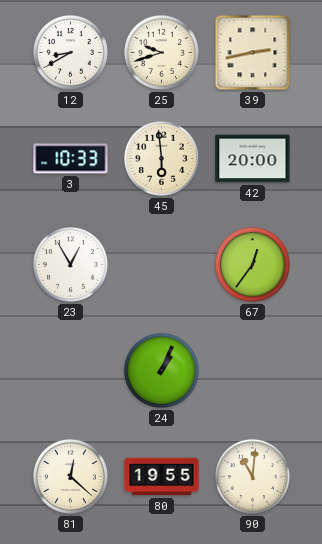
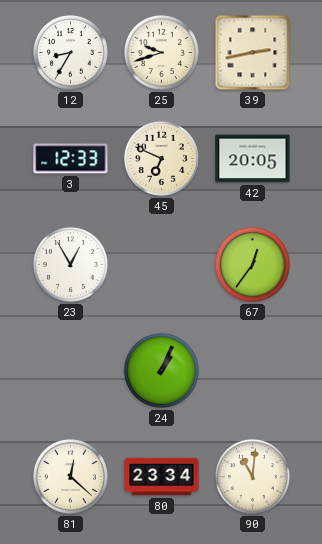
12: 8:40 -> 8:35
3: 10:33 -> 12:33
45: 5:59 -> 6:49
42: 20:00 -> 20:05
80: 19:55 -> 23:34
